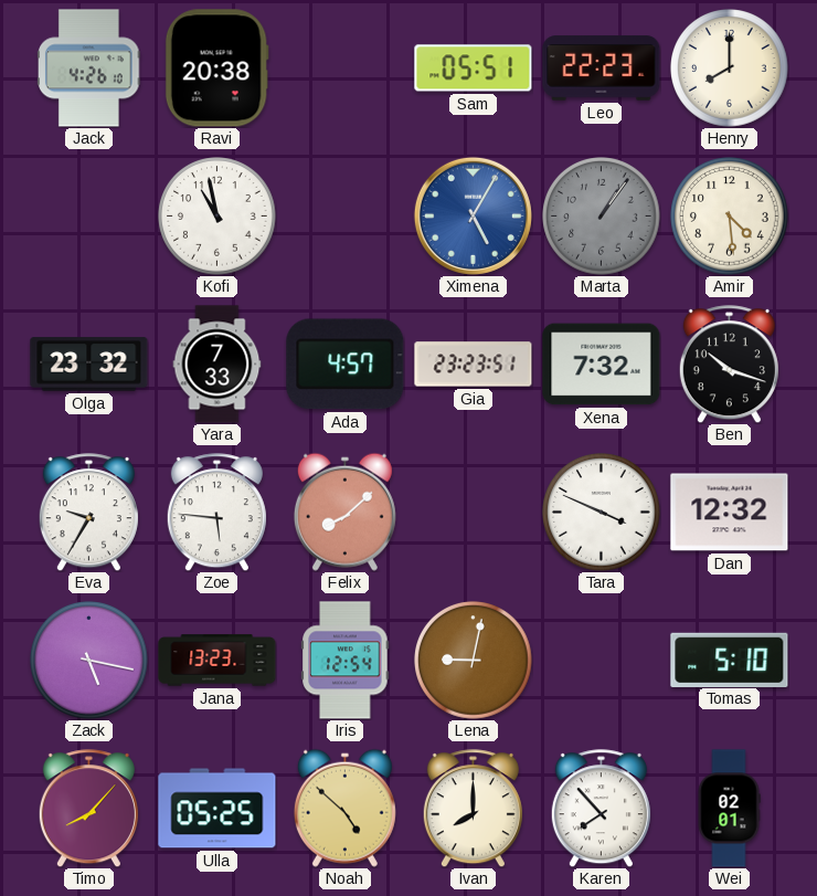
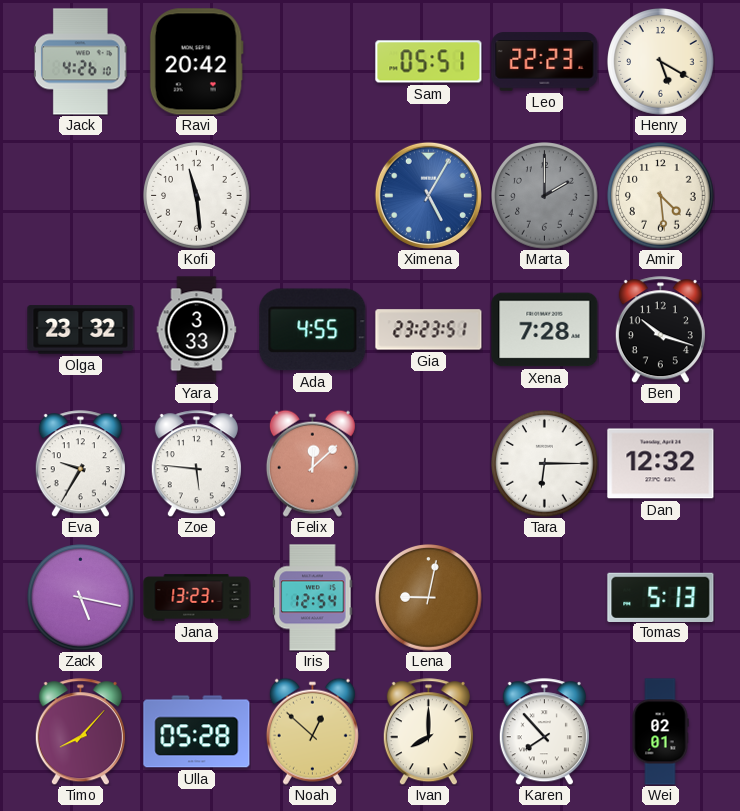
Ravi: 20:38 -> 20:42
Henry: 8:00 -> 5:20
Kofi: 10:58 -> 11:29
Marta: 1:06 -> 2:00
Yara: 7:33 -> 3:33
Ada: 4:57 -> 4:55
Xena: 7:32 -> 7:28
Felix: 8:08 -> 12:08
Tara: 3:49 -> 6:15
Tomas: 5:10 -> 5:13
Ulla: 05:25 -> 05:28
Noah: 4:52 -> 12:52
